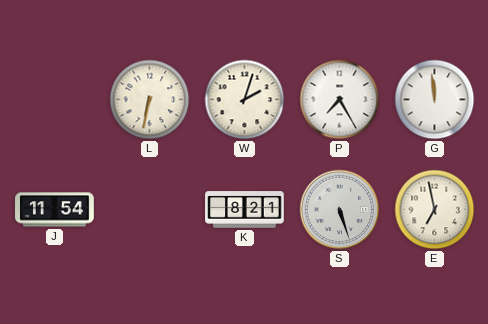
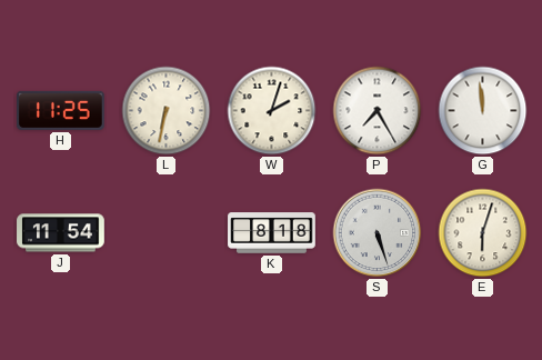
H: none -> 11:25
K: 8:21 -> 8:18
E: 6:58 -> 6:03
